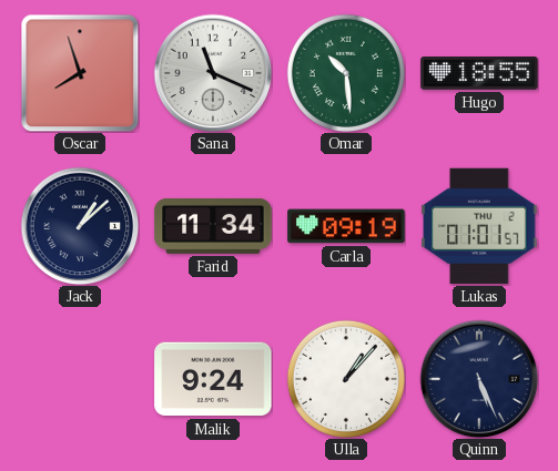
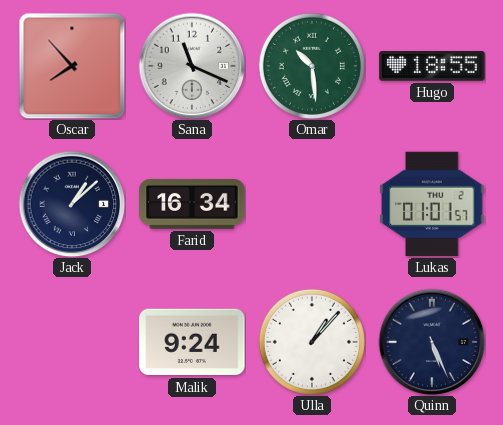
Oscar: 7:57 -> 7:53
Farid: 11:34 -> 16:34
Carla: 09:19 -> none
